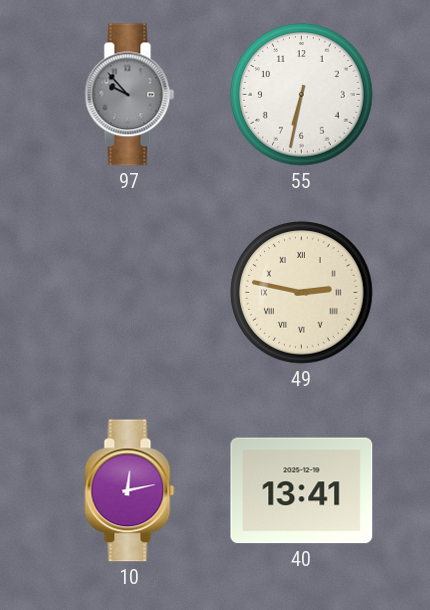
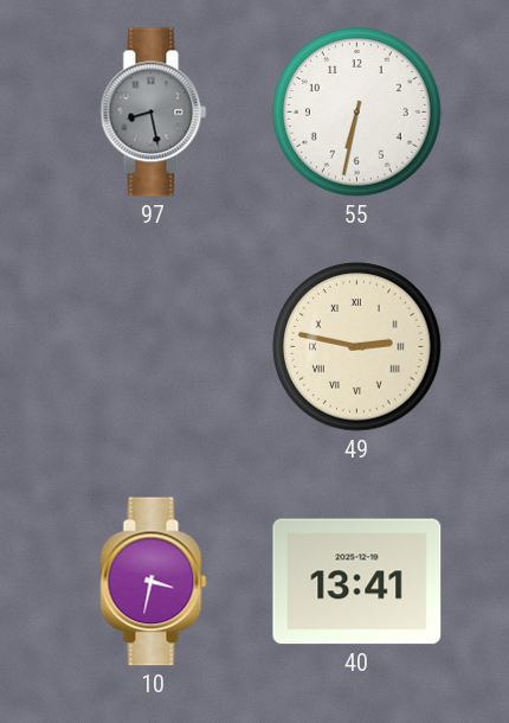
97: 9:53 -> 8:28
10: 12:13 -> 3:32
